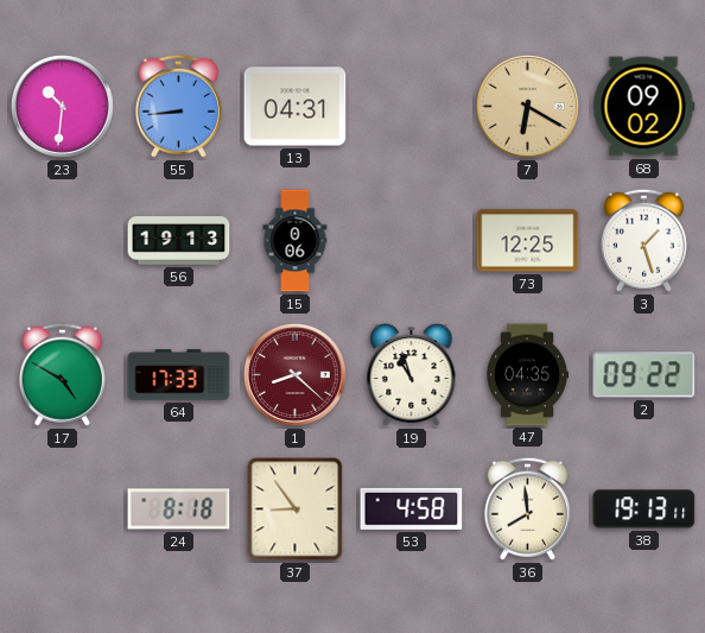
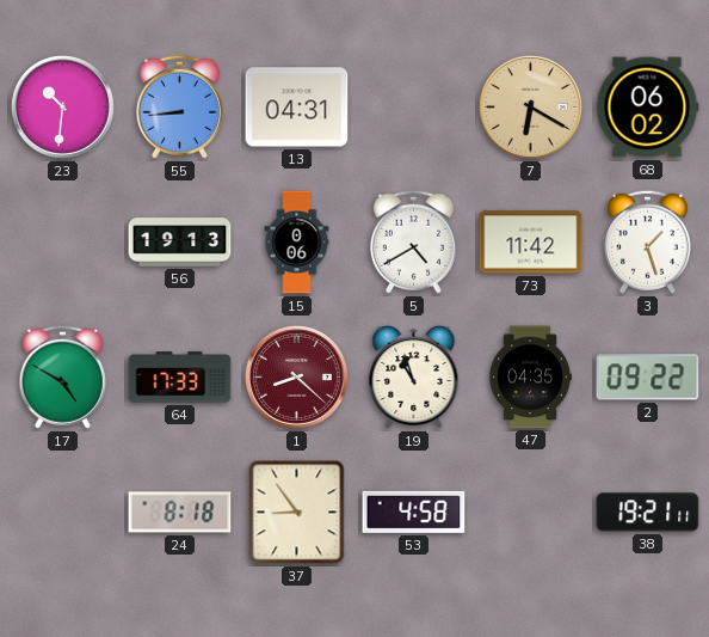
68: 09:02 -> 06:02
5: none -> 4:40
73: 12:25 -> 11:42
36: 7:59 -> none
38: 19:13 -> 19:21
